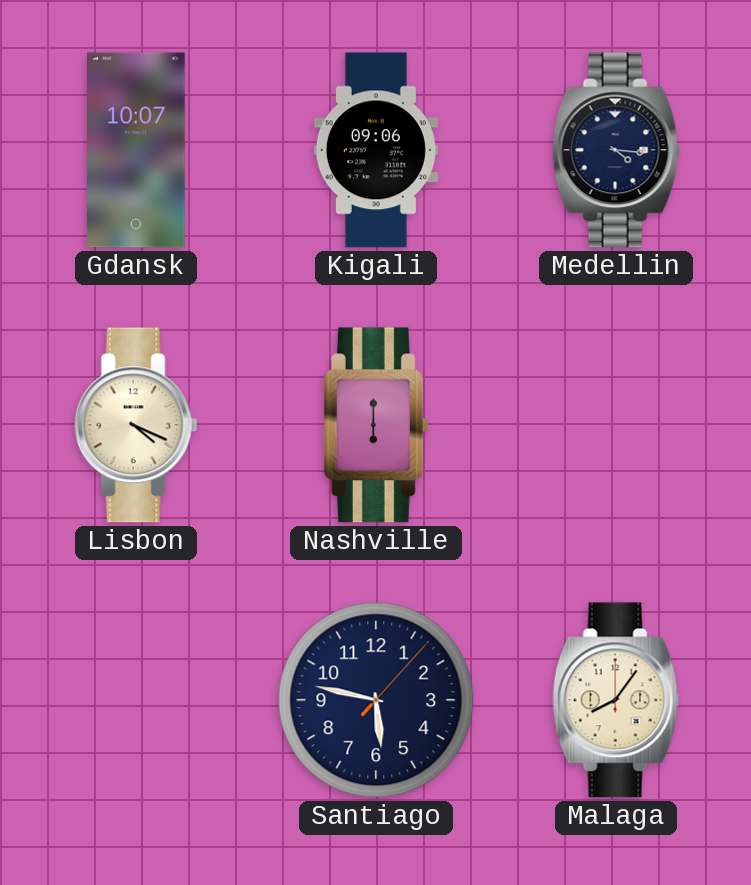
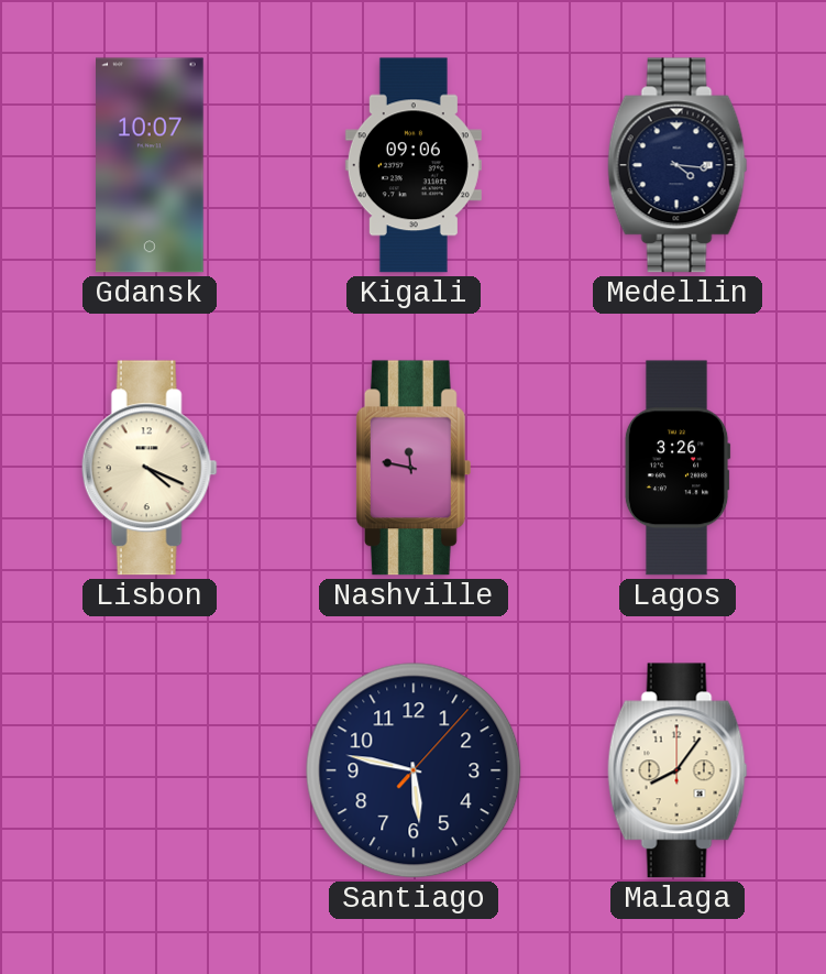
Nashville: 6:00 -> 11:47
Lagos: none -> 3:26
